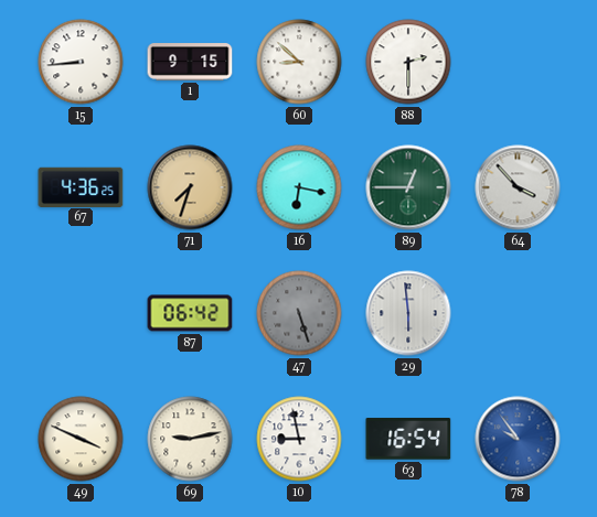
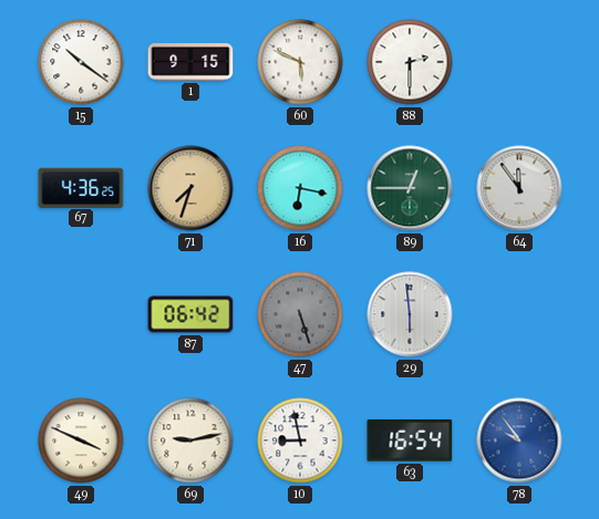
15: 8:44 -> 10:21
60: 8:52 -> 5:49
64: 3:53 -> 11:54
